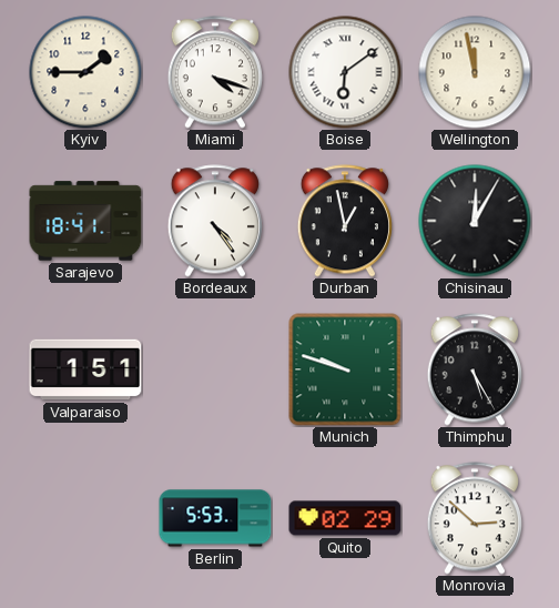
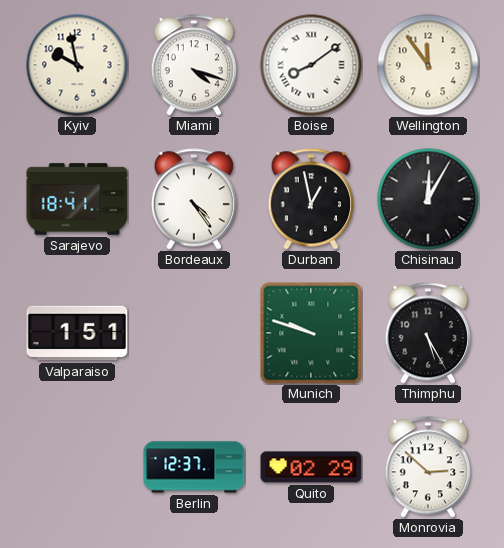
Kyiv: 1:45 -> 9:58
Boise: 6:09 -> 8:09
Wellington: 11:58 -> 11:54
Berlin: 5:53 -> 12:37
